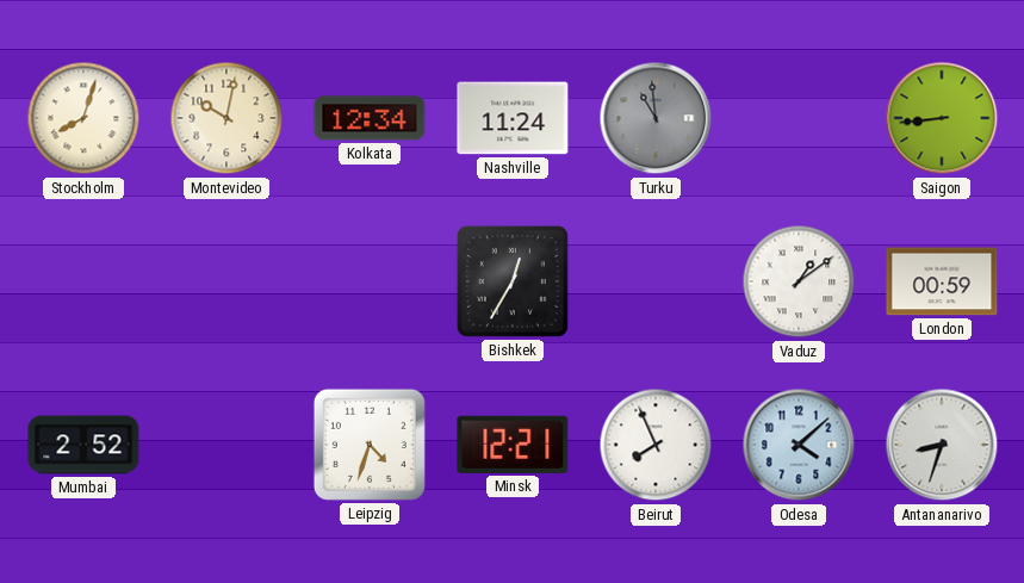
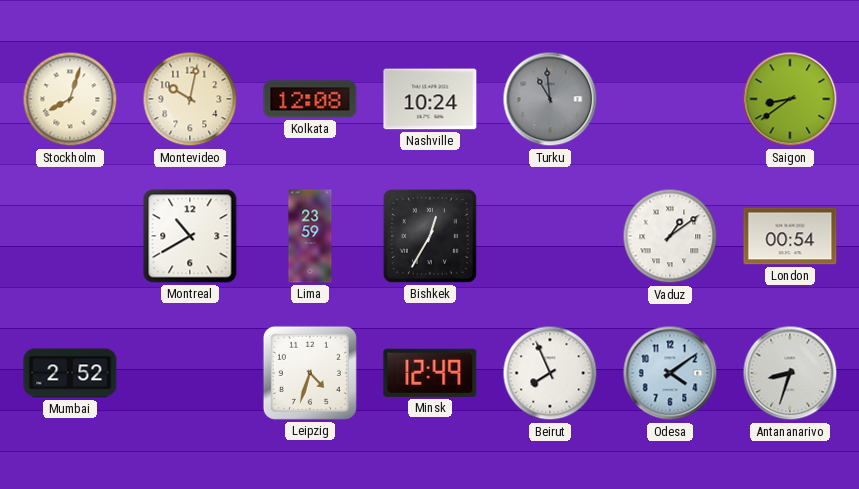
Kolkata: 12:34 -> 12:08
Nashville: 11:24 -> 10:24
Saigon: 8:44 -> 8:39
Montreal: none -> 10:40
Lima: none -> 23:59
London: 00:59 -> 00:54
Minsk: 12:21 -> 12:49
Odesa: 4:08 -> 4:09
